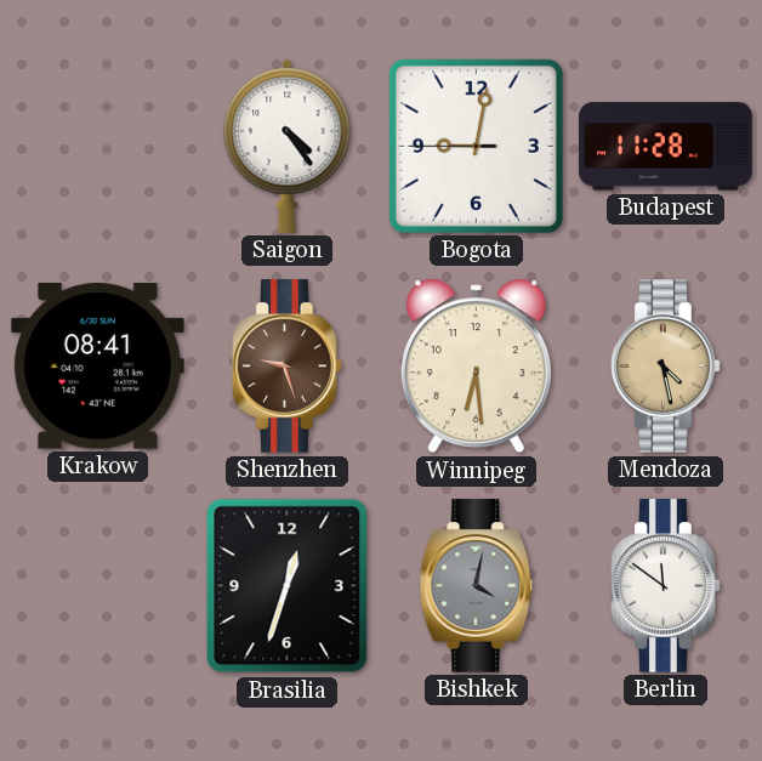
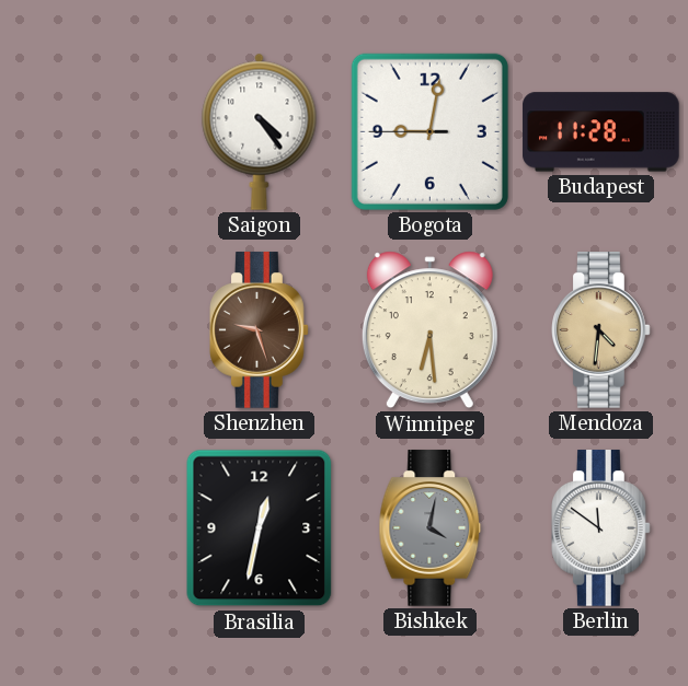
Krakow: 08:41 -> none
Mendoza: 4:28 -> 4:31
Brasilia: 12:33 -> 12:32
